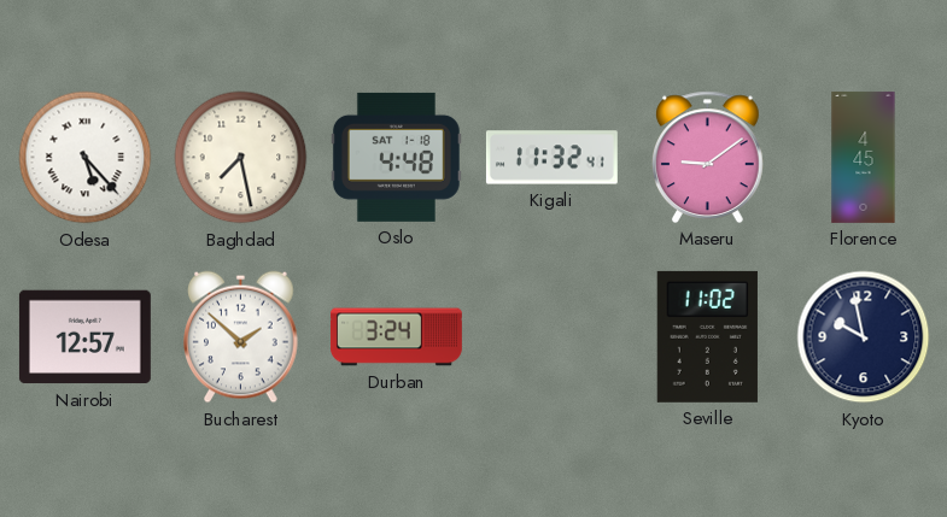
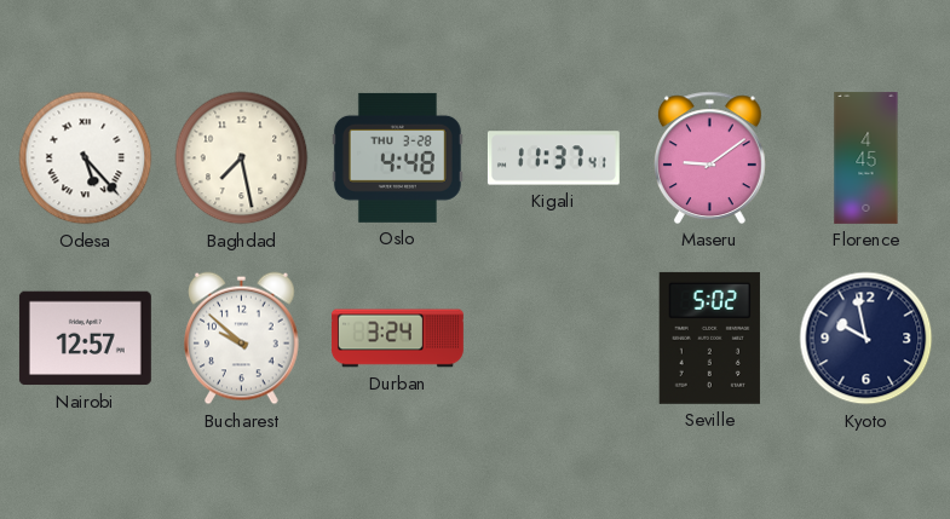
Oslo date: SAT 1-18 -> THU 3-28
Kigali: 11:32 -> 11:37
Bucharest: 1:52 -> 9:52
Seville: 11:02 -> 5:02
